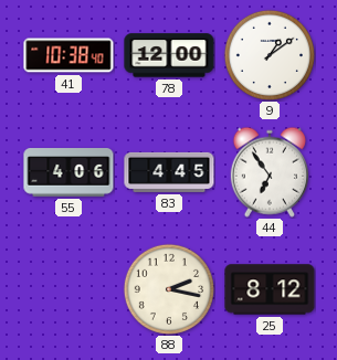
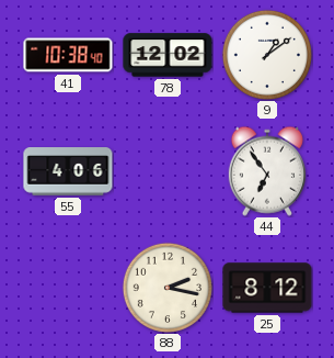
78: 12:00 -> 12:02
83: 4:45 -> none
